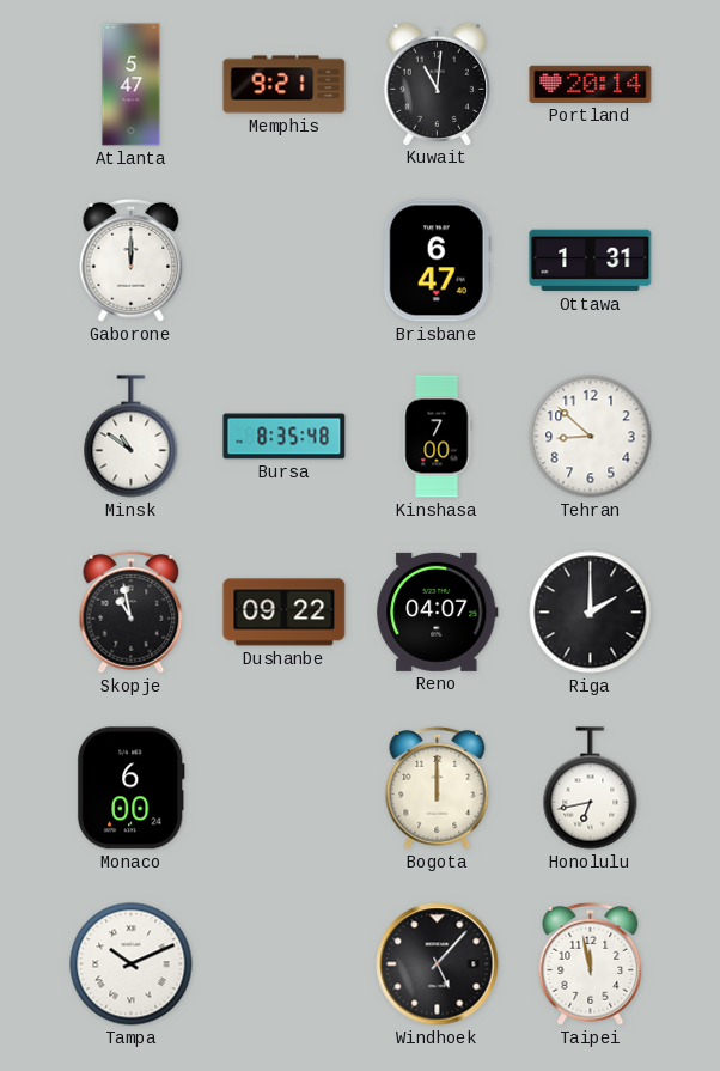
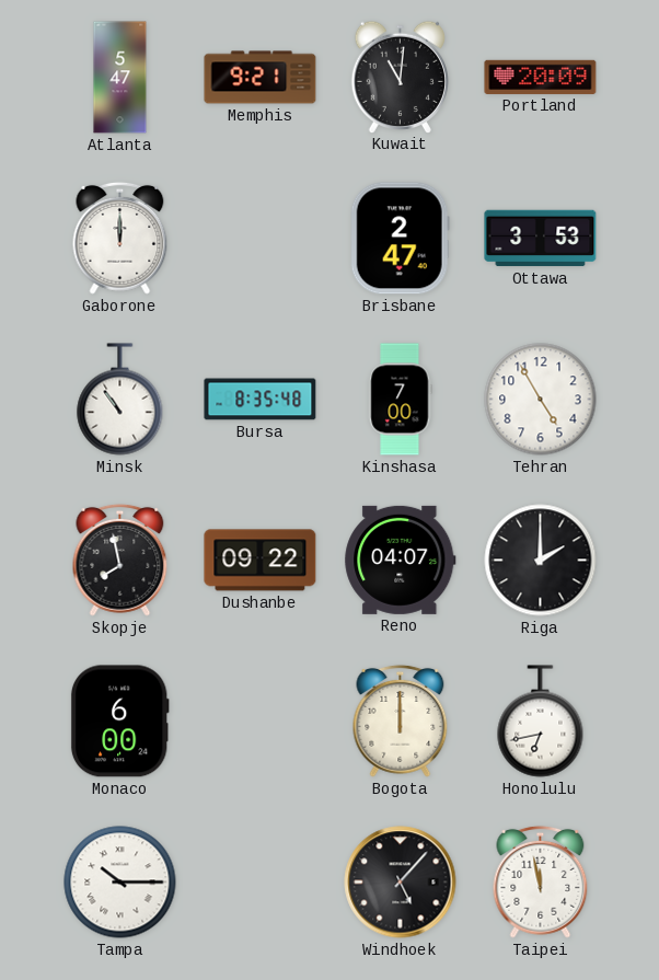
Portland: 20:14 -> 20:09
Brisbane: 6:47 -> 2:47
Ottawa: 1:31 -> 3:53
Minsk: 10:51 -> 10:54
Tehran: 8:52 -> 4:55
Skopje: 10:58 -> 7:58
Tampa: 10:11 -> 10:15
